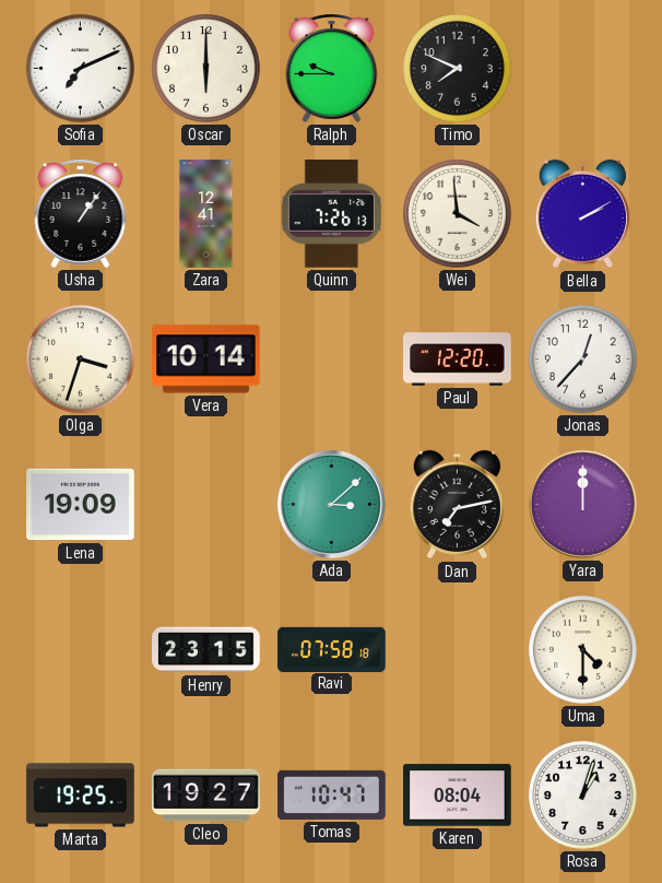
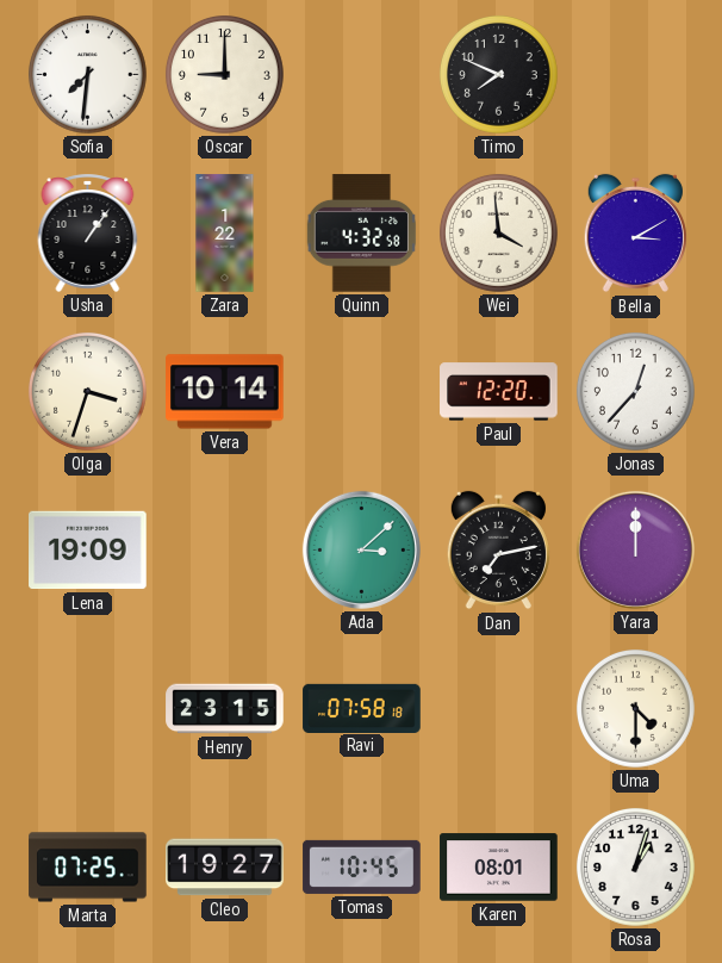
Sofia: 7:11 -> 7:31
Oscar: 6:00 -> 9:00
Ralph: 9:45 -> none
Zara: 12:41 -> 1:22
Quinn: 7:26 -> 4:32
Bella: 2:10 -> 3:10
Marta: 19:25 -> 07:25
Tomas: 10:47 -> 10:45
Karen: 08:04 -> 08:01
